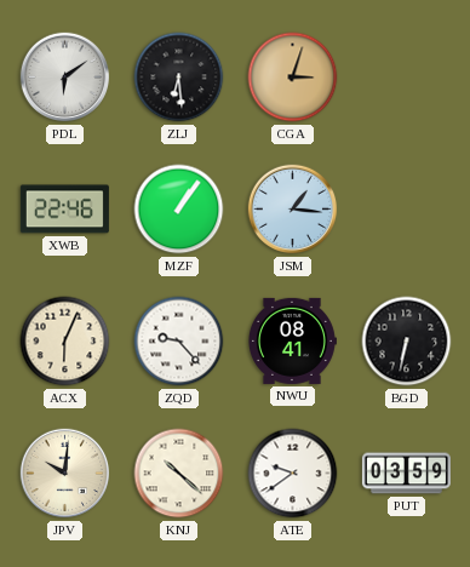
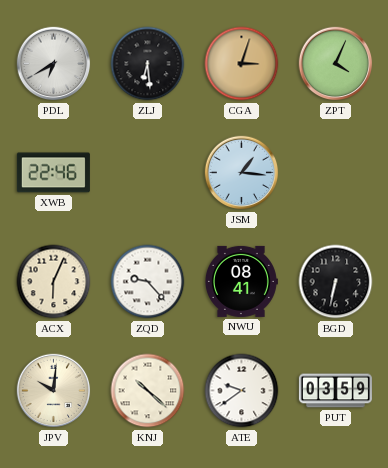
PDL: 6:09 -> 6:40
ZPT: none -> 4:04
MZF: 1:06 -> none
